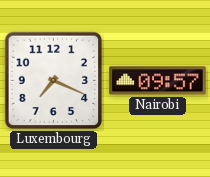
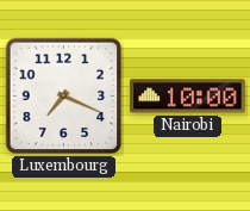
Nairobi: 09:57 -> 10:00
